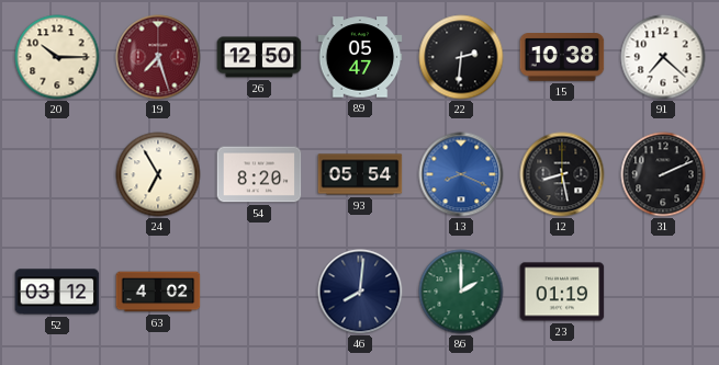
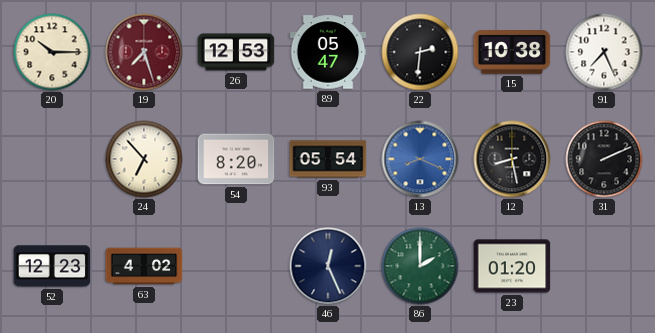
26: 12:50 -> 12:53
91: 7:22 -> 7:26
24: 6:55 -> 6:53
52: 03:12 -> 12:23
46: 8:01 -> 12:26
23: 01:19 -> 01:20
